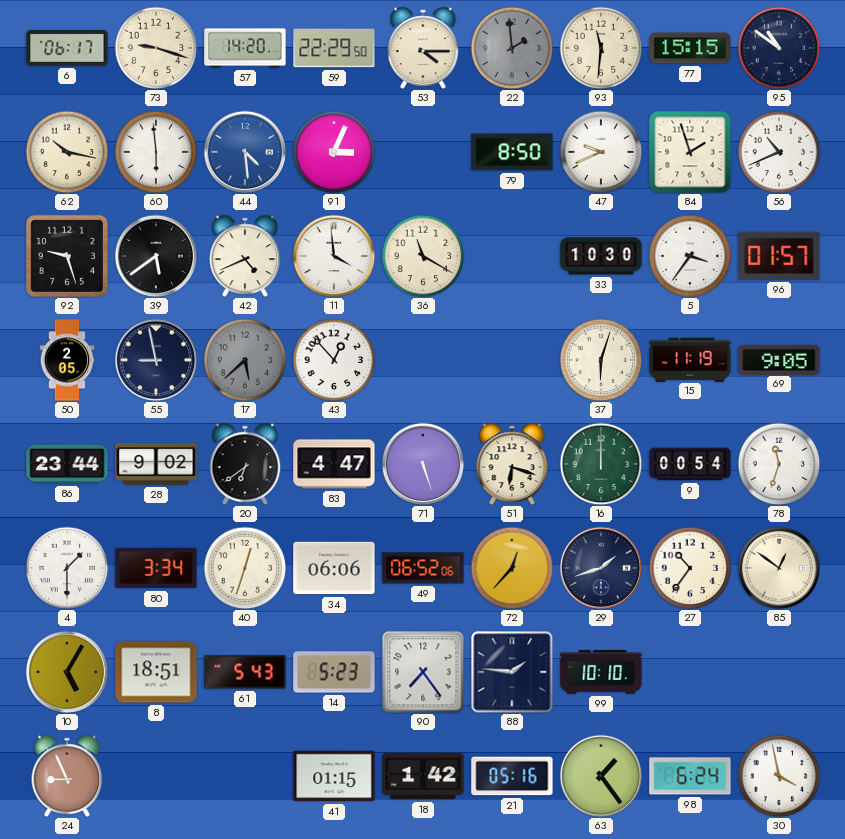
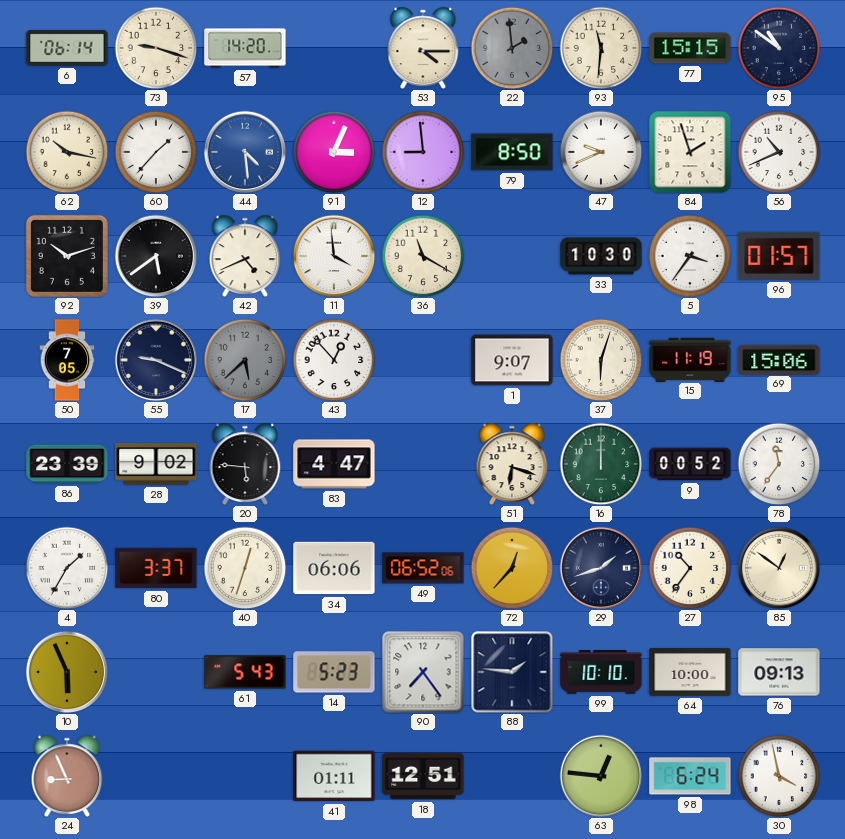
6: 06:17 -> 06:14
59: 22:29 -> none
60: 5:59 -> 1:37
12: none -> 8:59
92: 9:27 -> 10:12
50: 2:05 -> 7:05
55: 8:58 -> 9:19
1: none -> 9:07
69: 9:05 -> 15:06
86: 23:44 -> 23:39
20: 6:39 -> 5:46
71: 5:27 -> none
9: 00:54 -> 00:52
78: 11:33 -> 11:36
4: 1:30 -> 1:35
80: 3:34 -> 3:37
10: 5:05 -> 5:56
8: 18:51 -> none
64: none -> 10:00
76: none -> 09:13
41: 01:15 -> 01:11
18: 1:42 -> 12:51
21: 05:16 -> none
63: 1:24 -> 12:46
